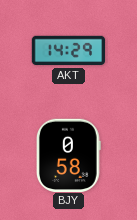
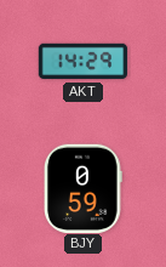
BJY: 0:58 -> 0:59
